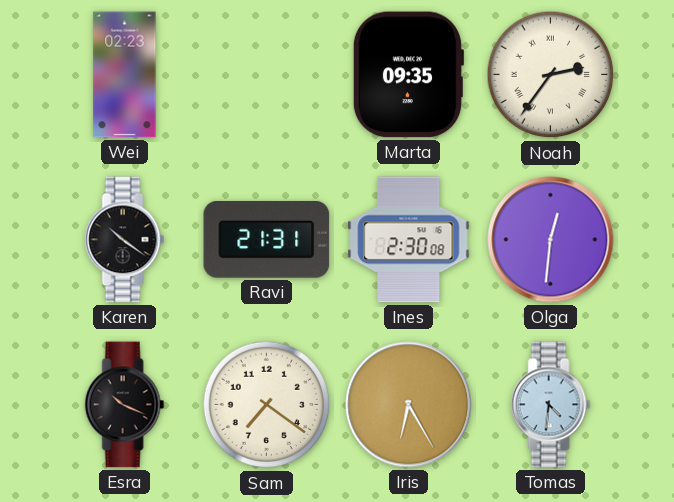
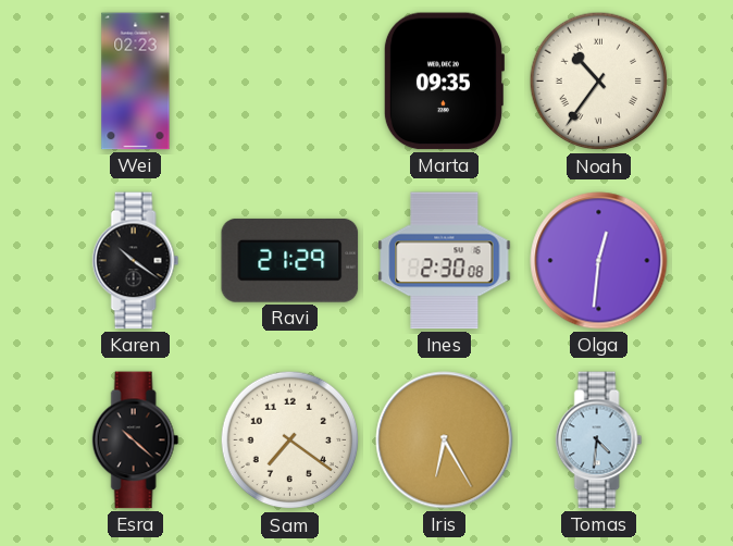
Noah: 2:36 -> 10:36
Ravi: 21:31 -> 21:29
Esra: 10:19 -> 10:22
